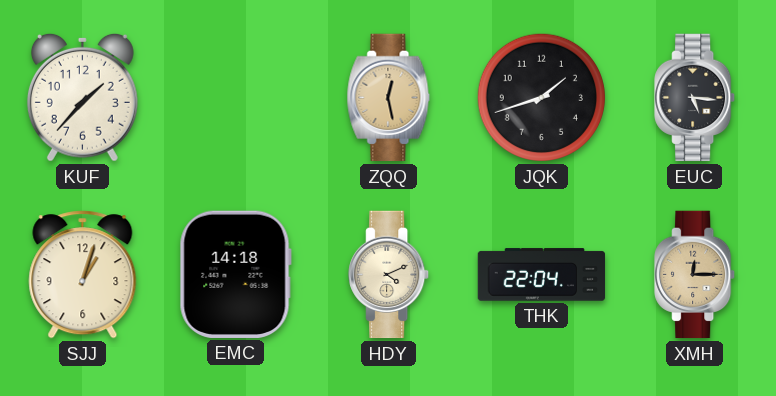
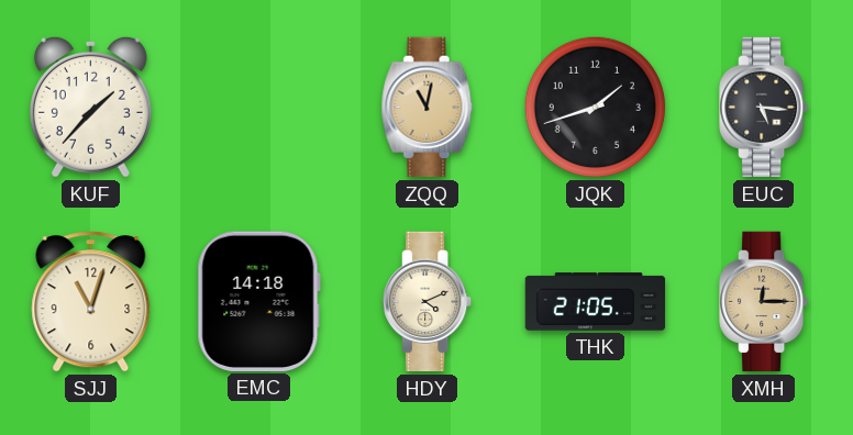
ZQQ: 12:28 -> 11:02
SJJ: 1:03 -> 11:03
THK: 22:04 -> 21:05
